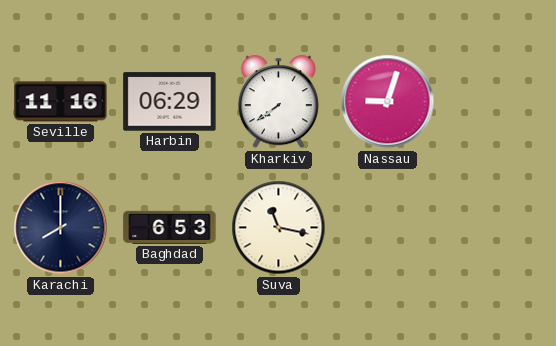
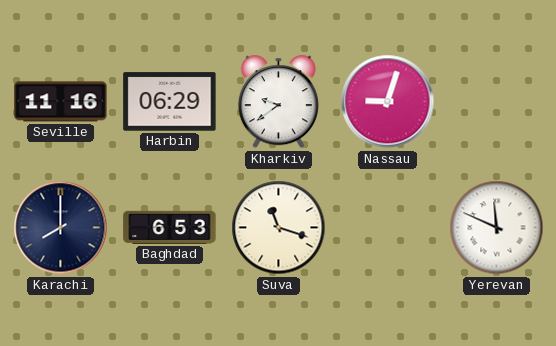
Kharkiv: 7:39 -> 9:39
Suva: 11:17 -> 11:18
Yerevan: none -> 11:49
